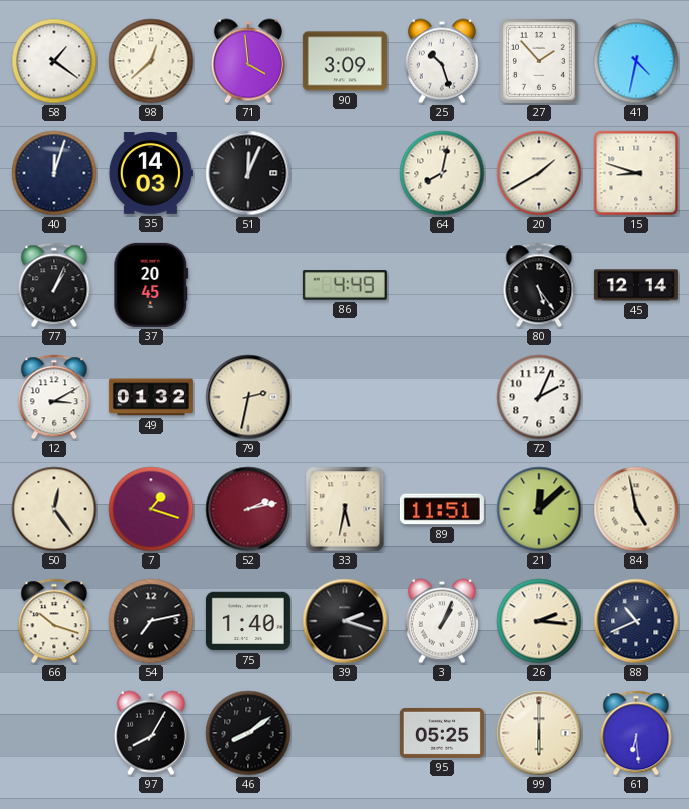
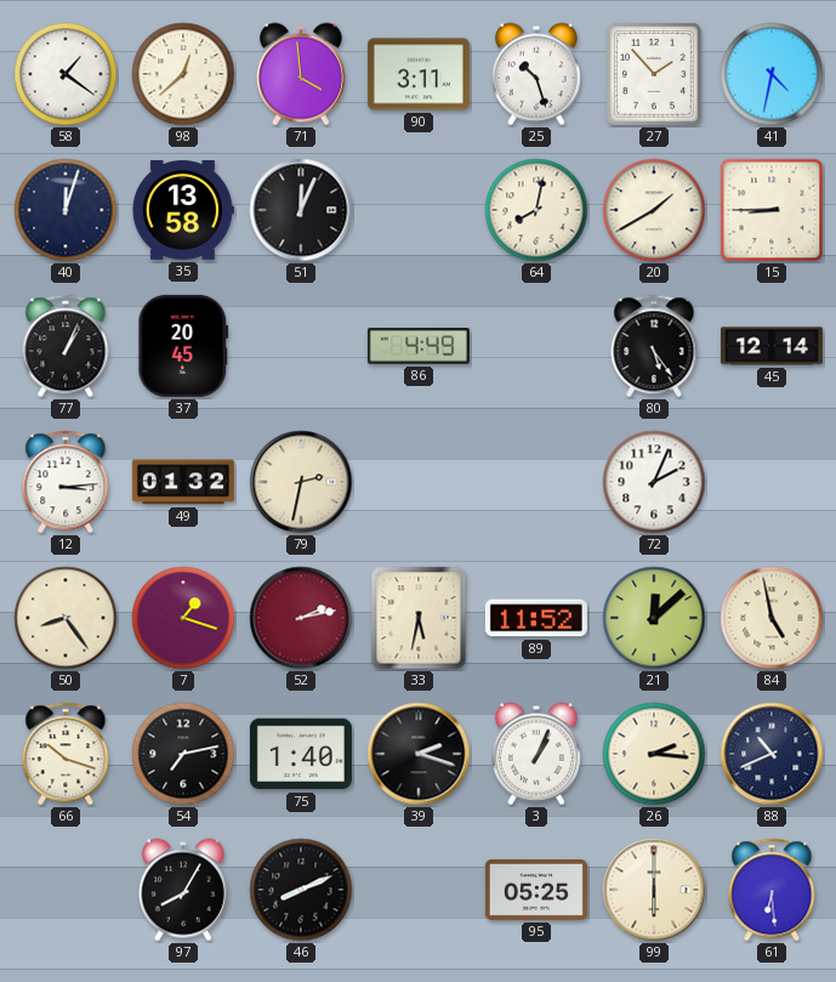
90: 3:09 -> 3:11
35: 14:03 -> 13:58
15: 8:48 -> 8:45
12: 3:10 -> 3:14
50: 12:24 -> 8:24
89: 11:51 -> 11:52
46: 8:09 -> 8:11
